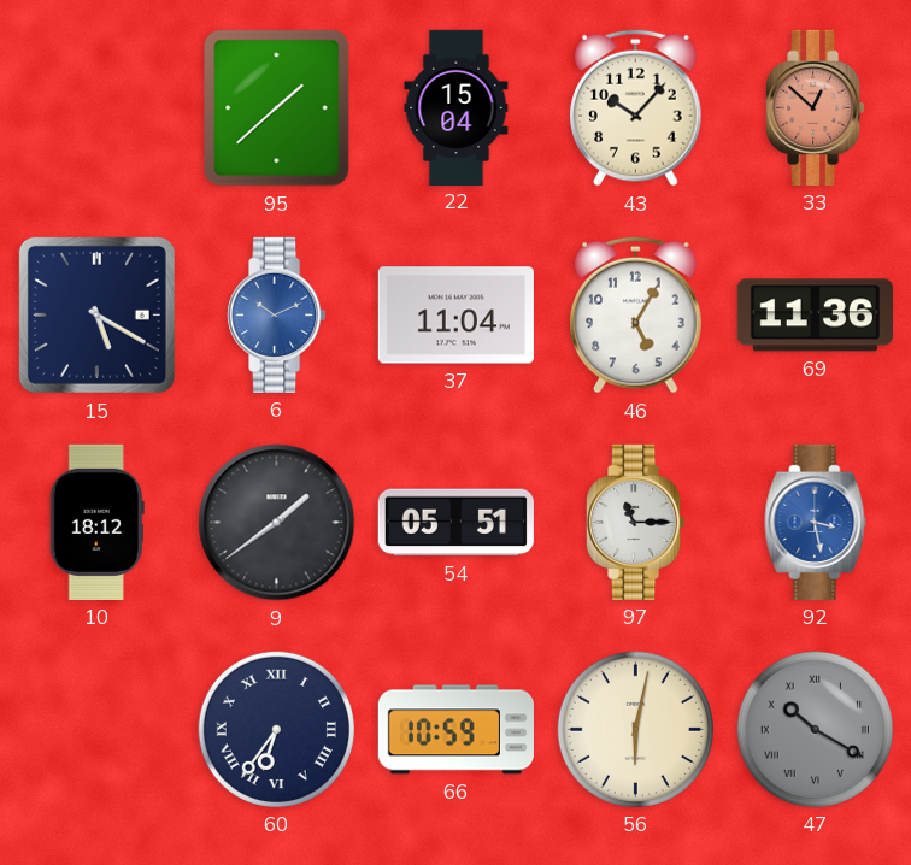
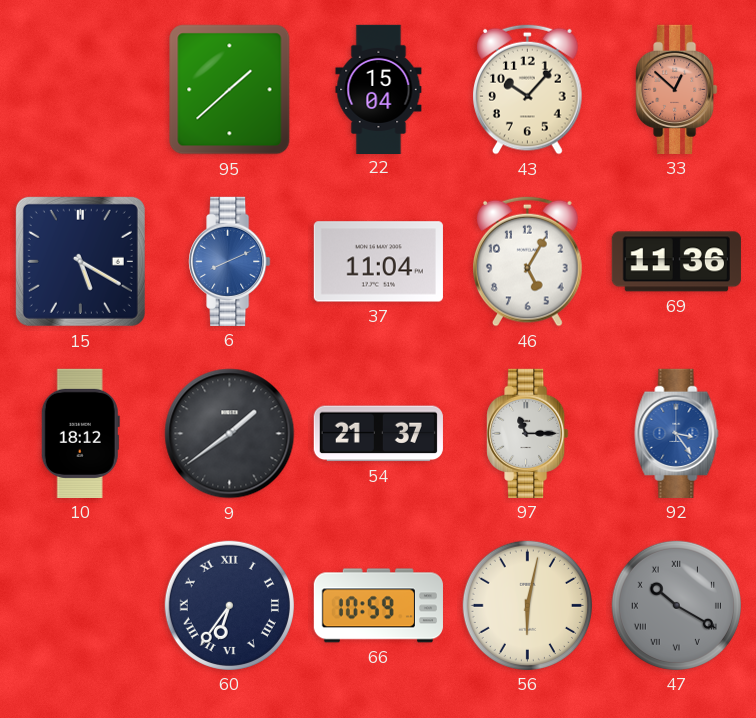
6: 10:11 -> 8:11
54: 05:51 -> 21:37
92: 3:28 -> 3:24
